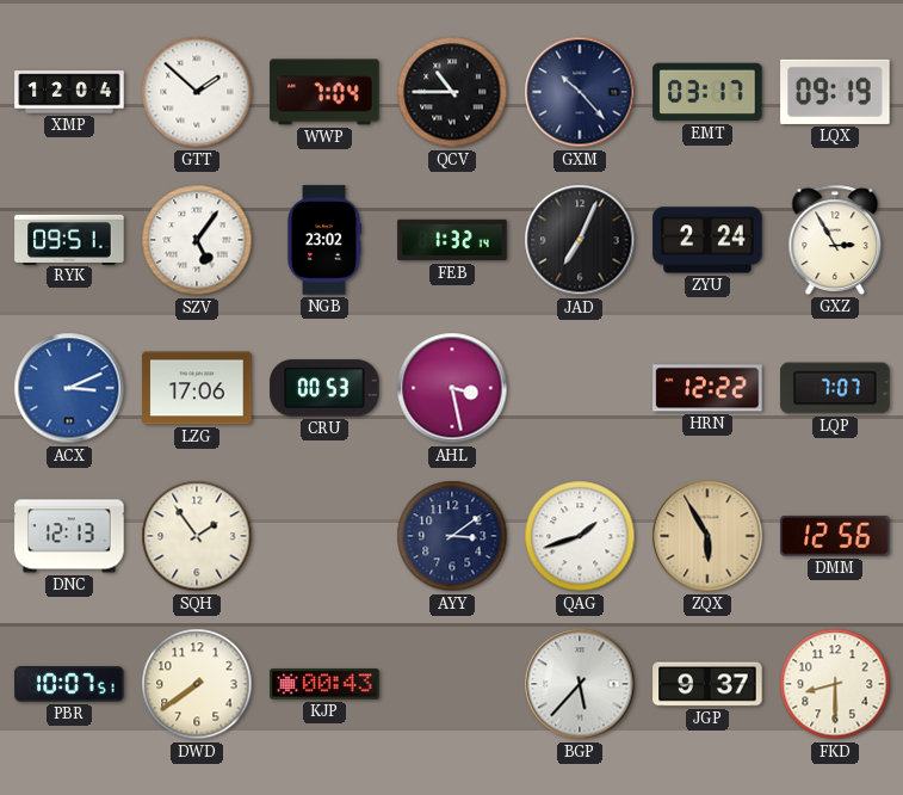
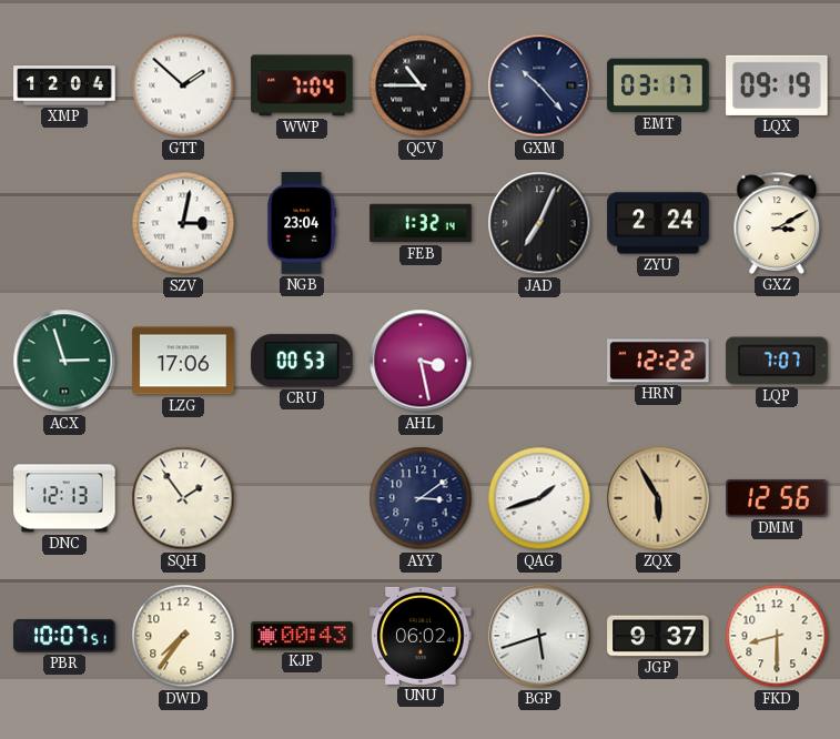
RYK: 09:51 -> none
SZV: 5:06 -> 3:02
NGB: 23:02 -> 23:04
GXZ: 2:55 -> 3:10
ACX: 3:11 -> 2:57
ACX dial: blue -> green
DWD: 7:39 -> 7:36
UNU: none -> 06:02
BGP: 5:37 -> 5:42
